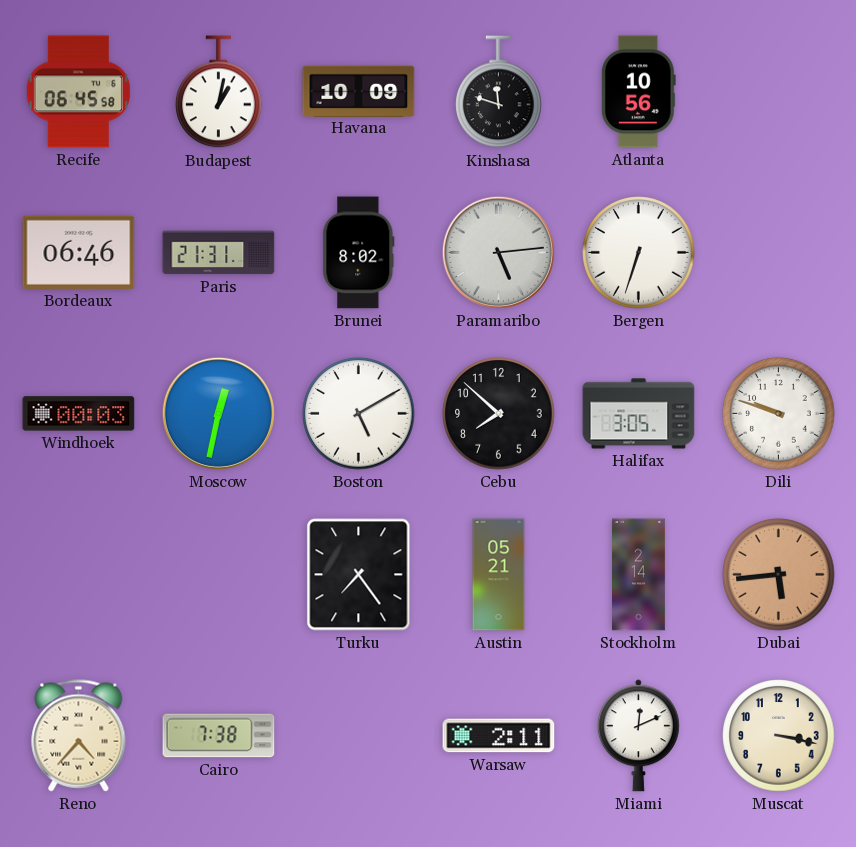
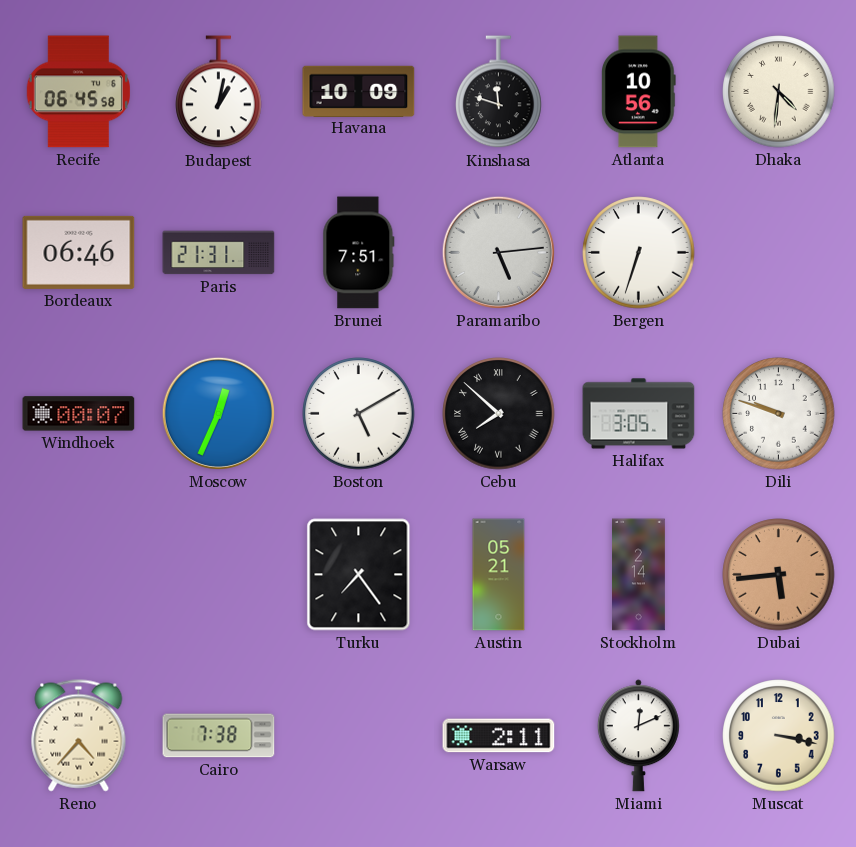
Dhaka: none -> 4:31
Brunei: 8:02 -> 7:51
Windhoek: 00:03 -> 00:07
Moscow: 12:32 -> 12:34
Cebu numerals: Arabic -> Roman
